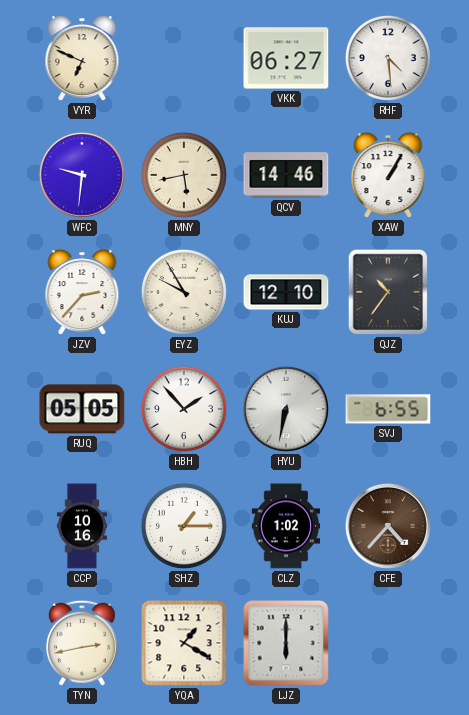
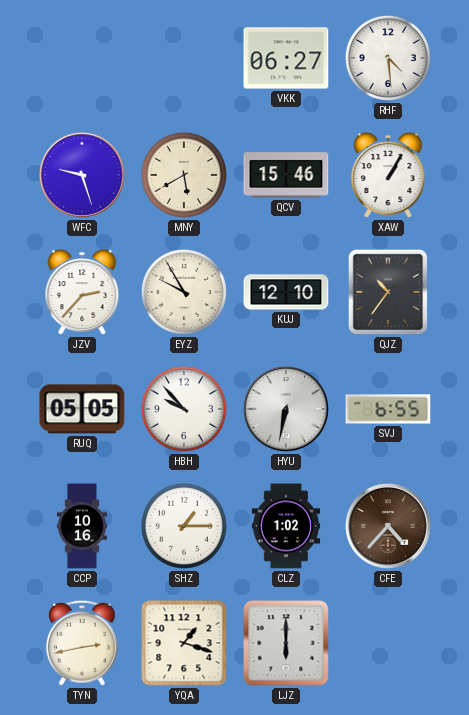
VYR: 6:49 -> none
WFC: 9:31 -> 9:27
MNY: 5:43 -> 5:40
QCV: 14:46 -> 15:46
HBH: 1:53 -> 9:53
YQA: 1:20 -> 1:18
